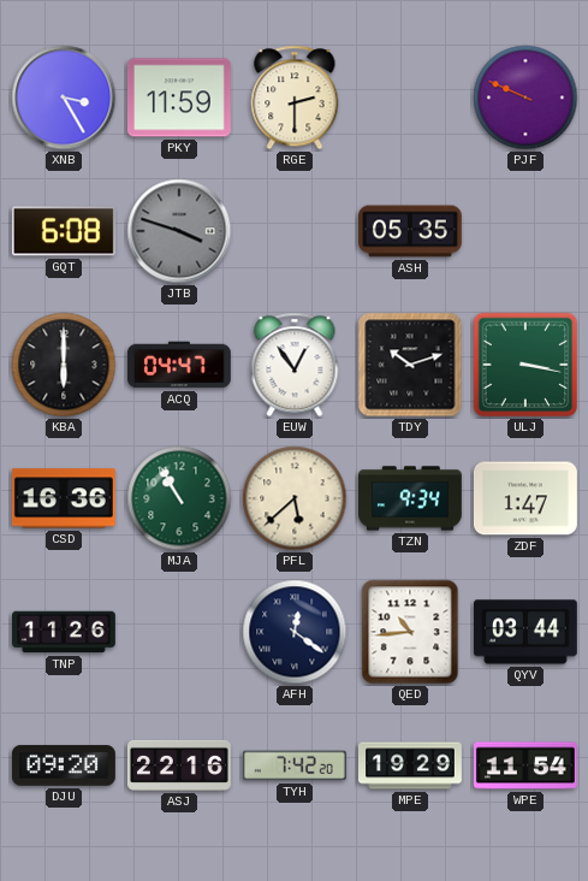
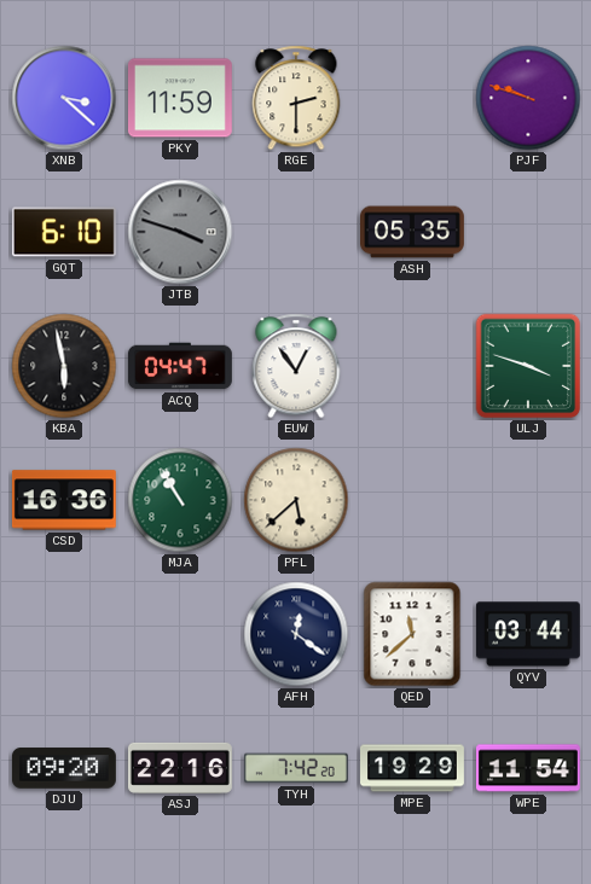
XNB: 3:25 -> 3:22
PJF: 9:49 -> 9:48
GQT: 6:08 -> 6:10
KBA: 6:00 -> 5:58
TDY: 10:12 -> none
ULJ: 3:17 -> 3:48
TZN: 9:34 -> none
ZDF: 1:47 -> none
TNP: 11:26 -> none
QED: 10:44 -> 11:38
